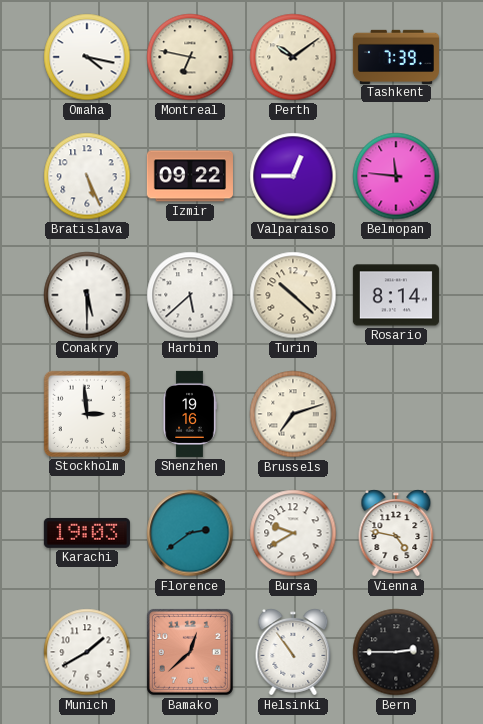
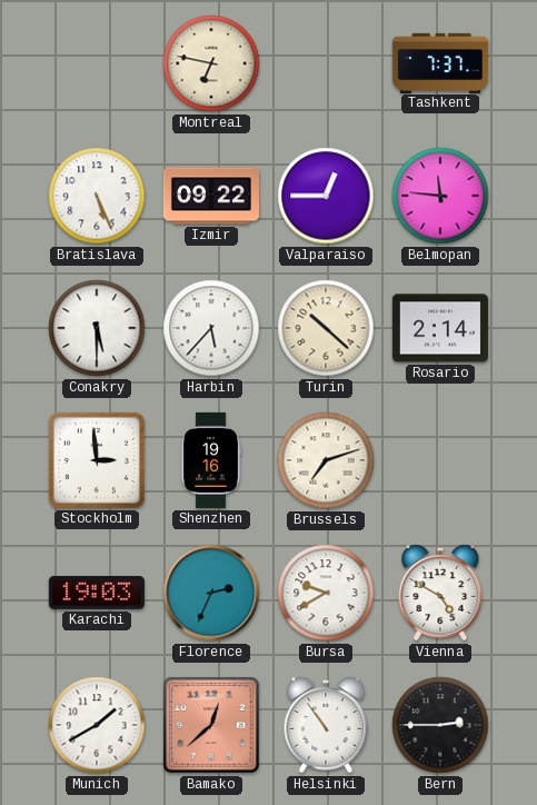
Omaha: 4:17 -> none
Perth: 10:09 -> none
Tashkent: 7:39 -> 7:37
Harbin: 5:38 -> 5:37
Rosario: 8:14 -> 2:14
Florence: 2:39 -> 2:34
Vienna: 4:47 -> 4:50
